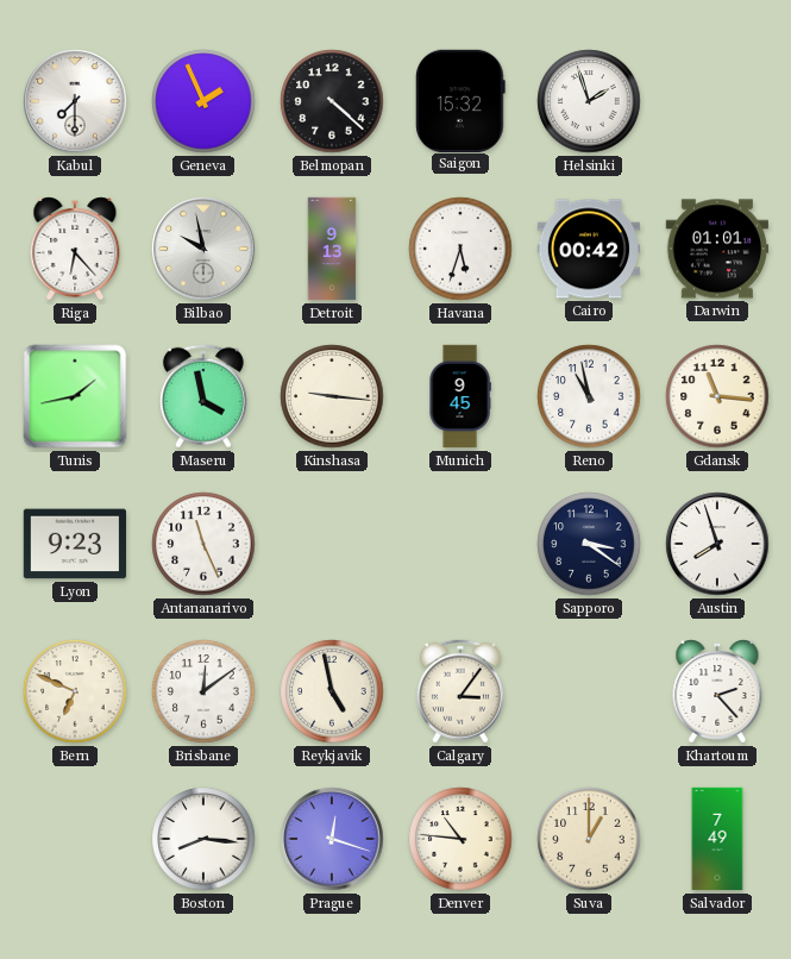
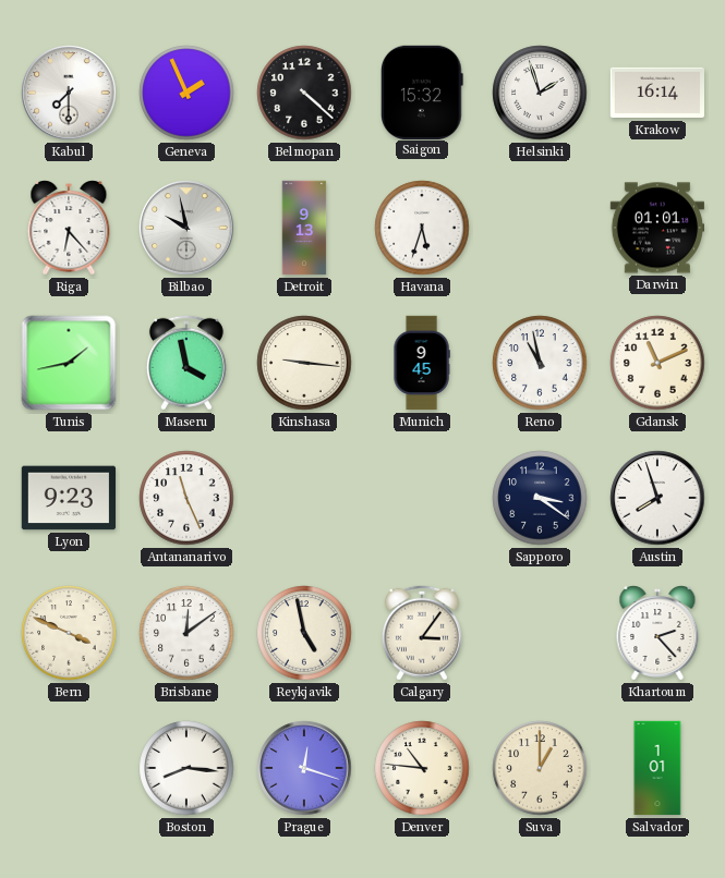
Krakow: none -> 16:14
Cairo: 00:42 -> none
Gdansk: 11:16 -> 11:11
Bern: 6:49 -> 3:49
Salvador: 7:49 -> 1:01
